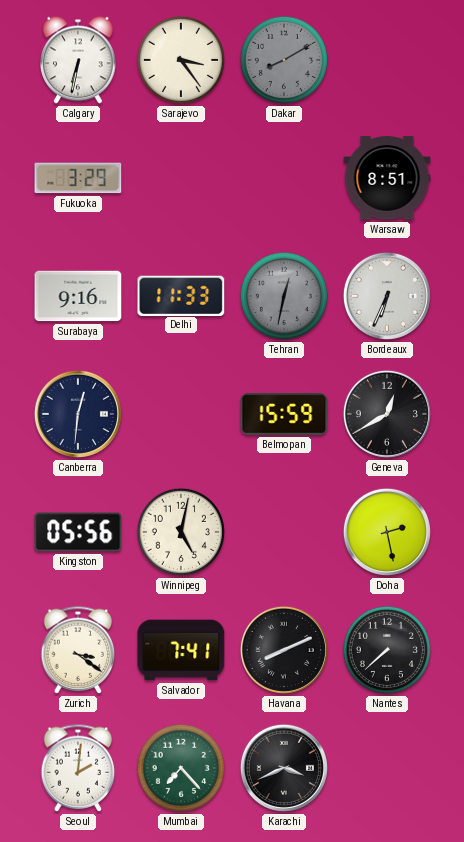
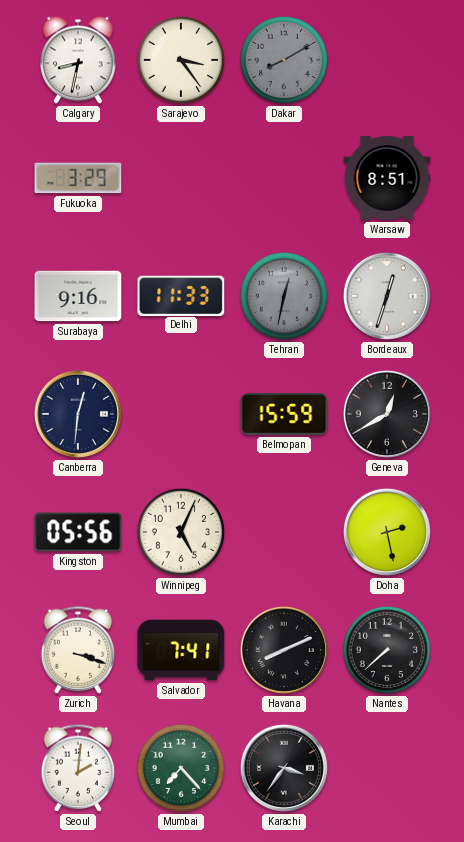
Calgary: 6:32 -> 8:32
Bordeaux: 6:34 -> 12:33
Winnipeg: 5:02 -> 5:04
Zurich: 3:21 -> 3:18
Karachi: 3:41 -> 3:36
